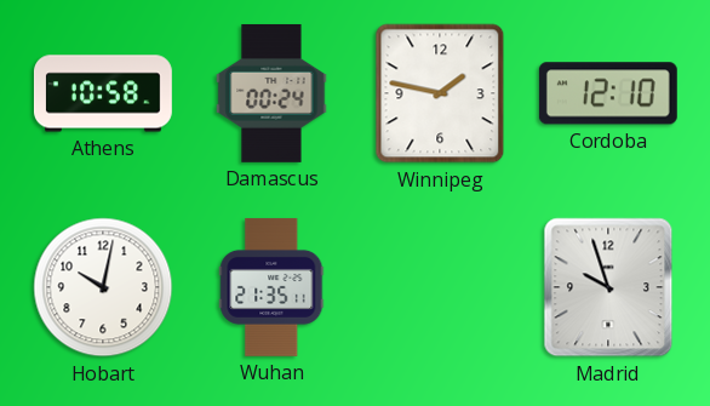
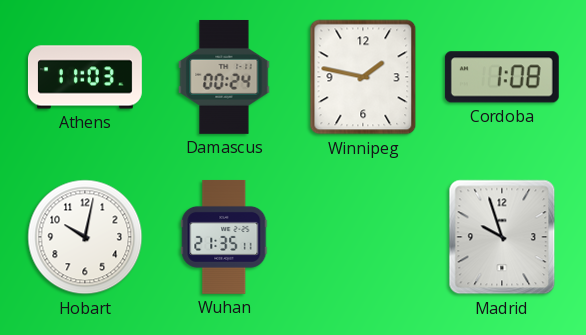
Athens: 10:58 -> 11:03
Cordoba: 12:10 -> 1:08
